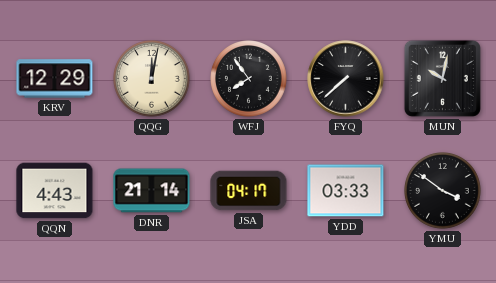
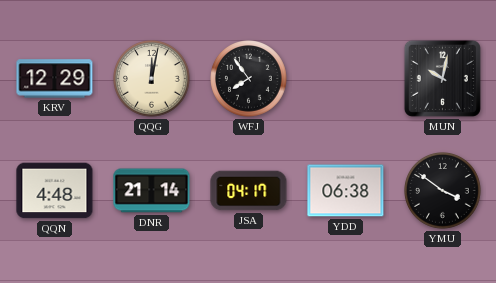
FYQ: 7:38 -> none
QQN: 4:43 -> 4:48
YDD: 03:33 -> 06:38
